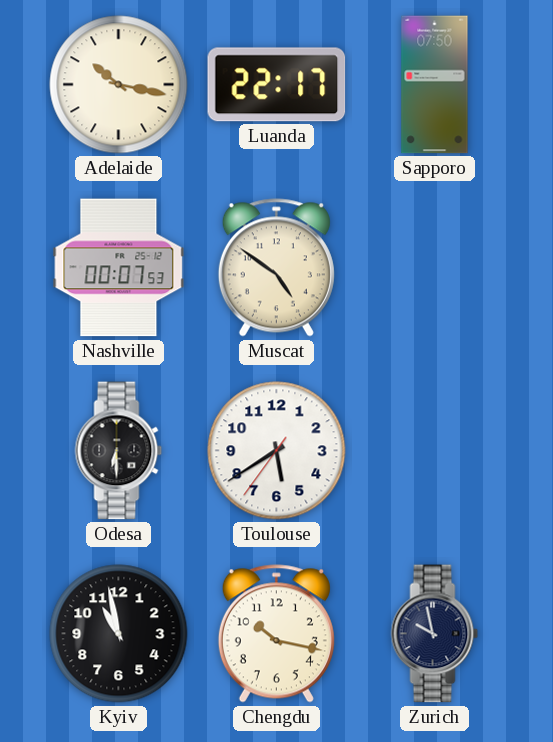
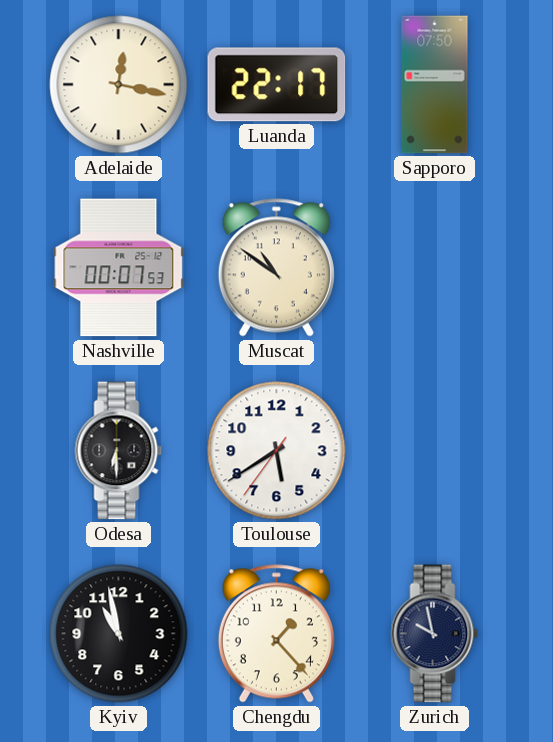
Adelaide: 10:17 -> 12:17
Muscat: 4:51 -> 10:51
Chengdu: 10:17 -> 1:23
